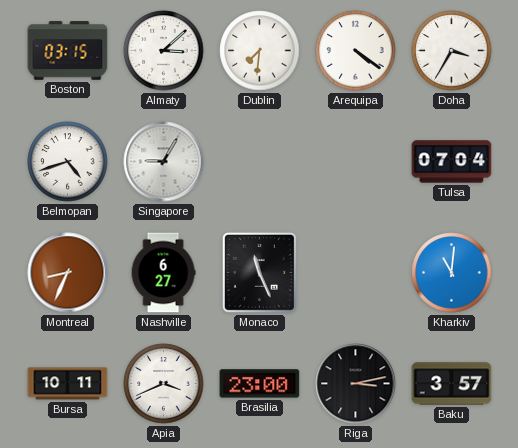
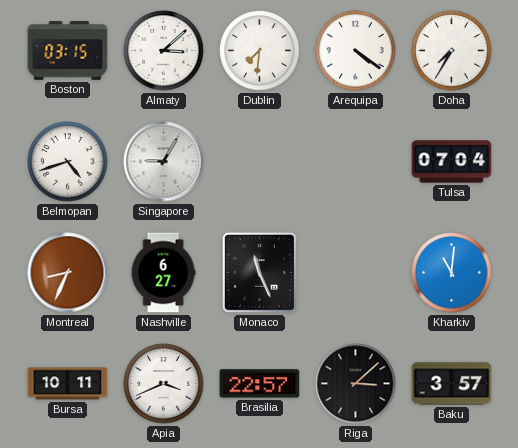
Doha: 3:35 -> 7:35
Brasilia: 23:00 -> 22:57
Riga: 3:13 -> 3:08
